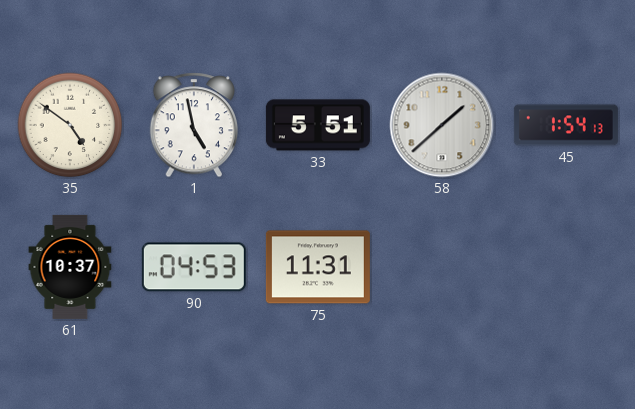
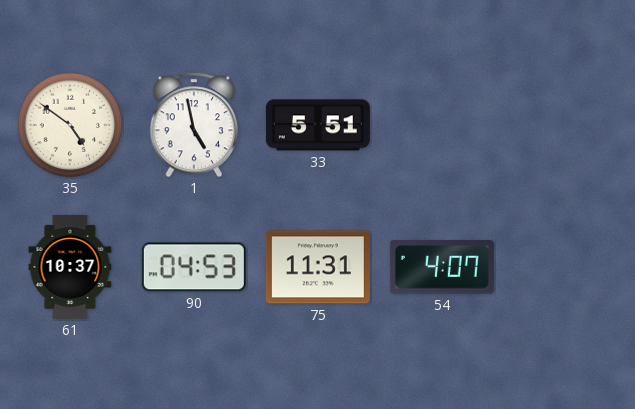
58: 1:38 -> none
45: 1:54 -> none
54: none -> 4:07
